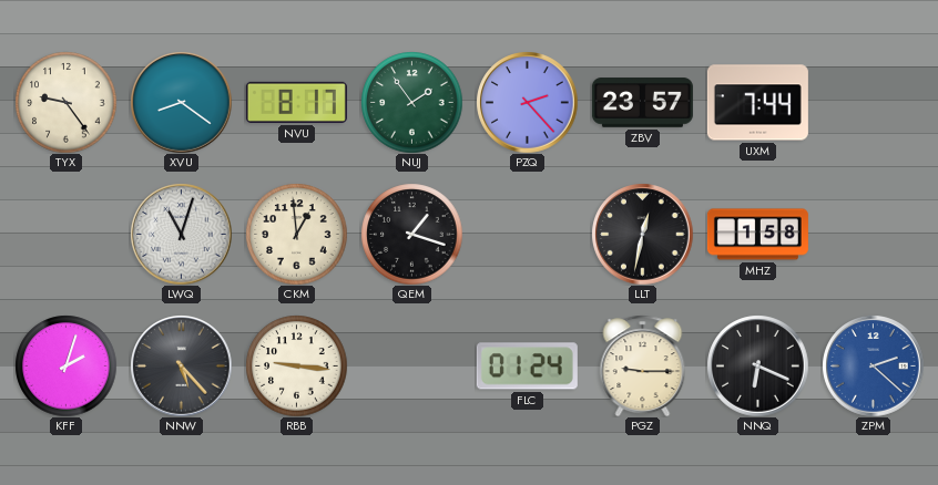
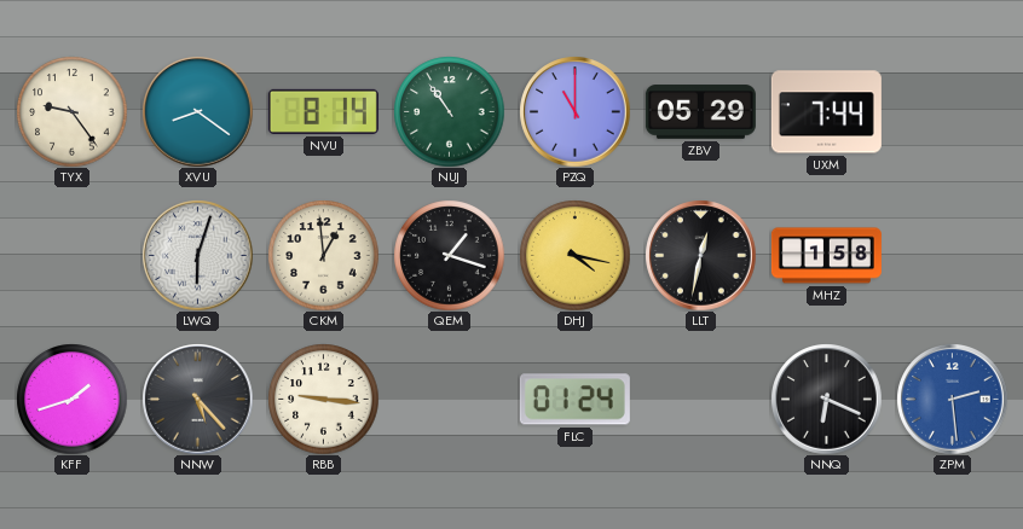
NVU: 8:17 -> 8:14
NUJ: 1:54 -> 10:54
PZQ: 2:23 -> 11:00
ZBV: 23:57 -> 05:29
LWQ: 11:03 -> 6:03
DHJ: none -> 4:17
KFF: 2:03 -> 1:42
PGZ: 9:15 -> none
ZPM: 2:22 -> 2:29
